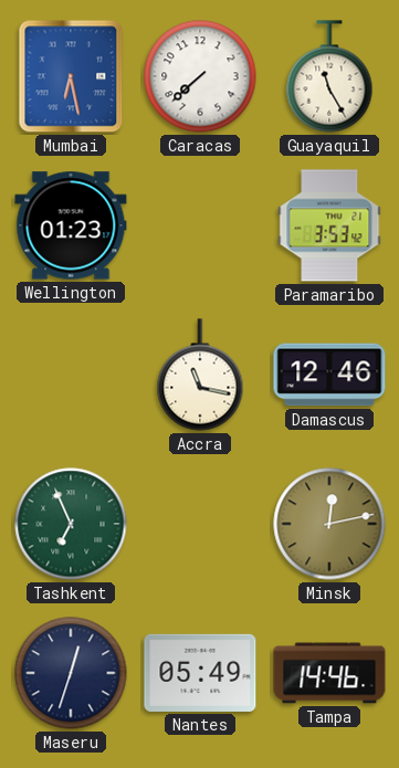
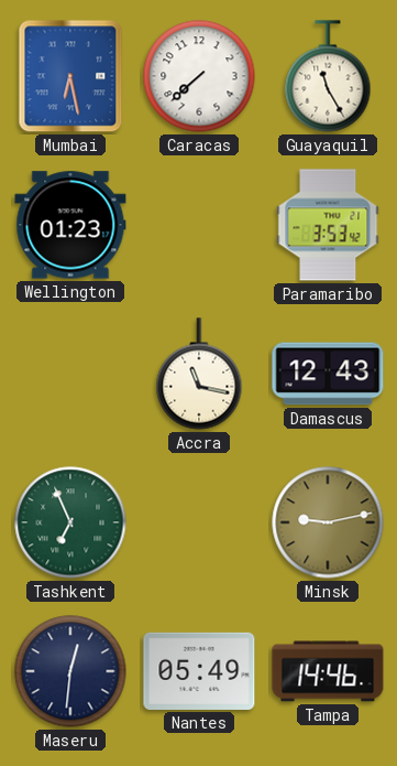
Damascus: 12:46 -> 12:43
Minsk: 12:13 -> 9:13
Maseru: 12:33 -> 12:31
